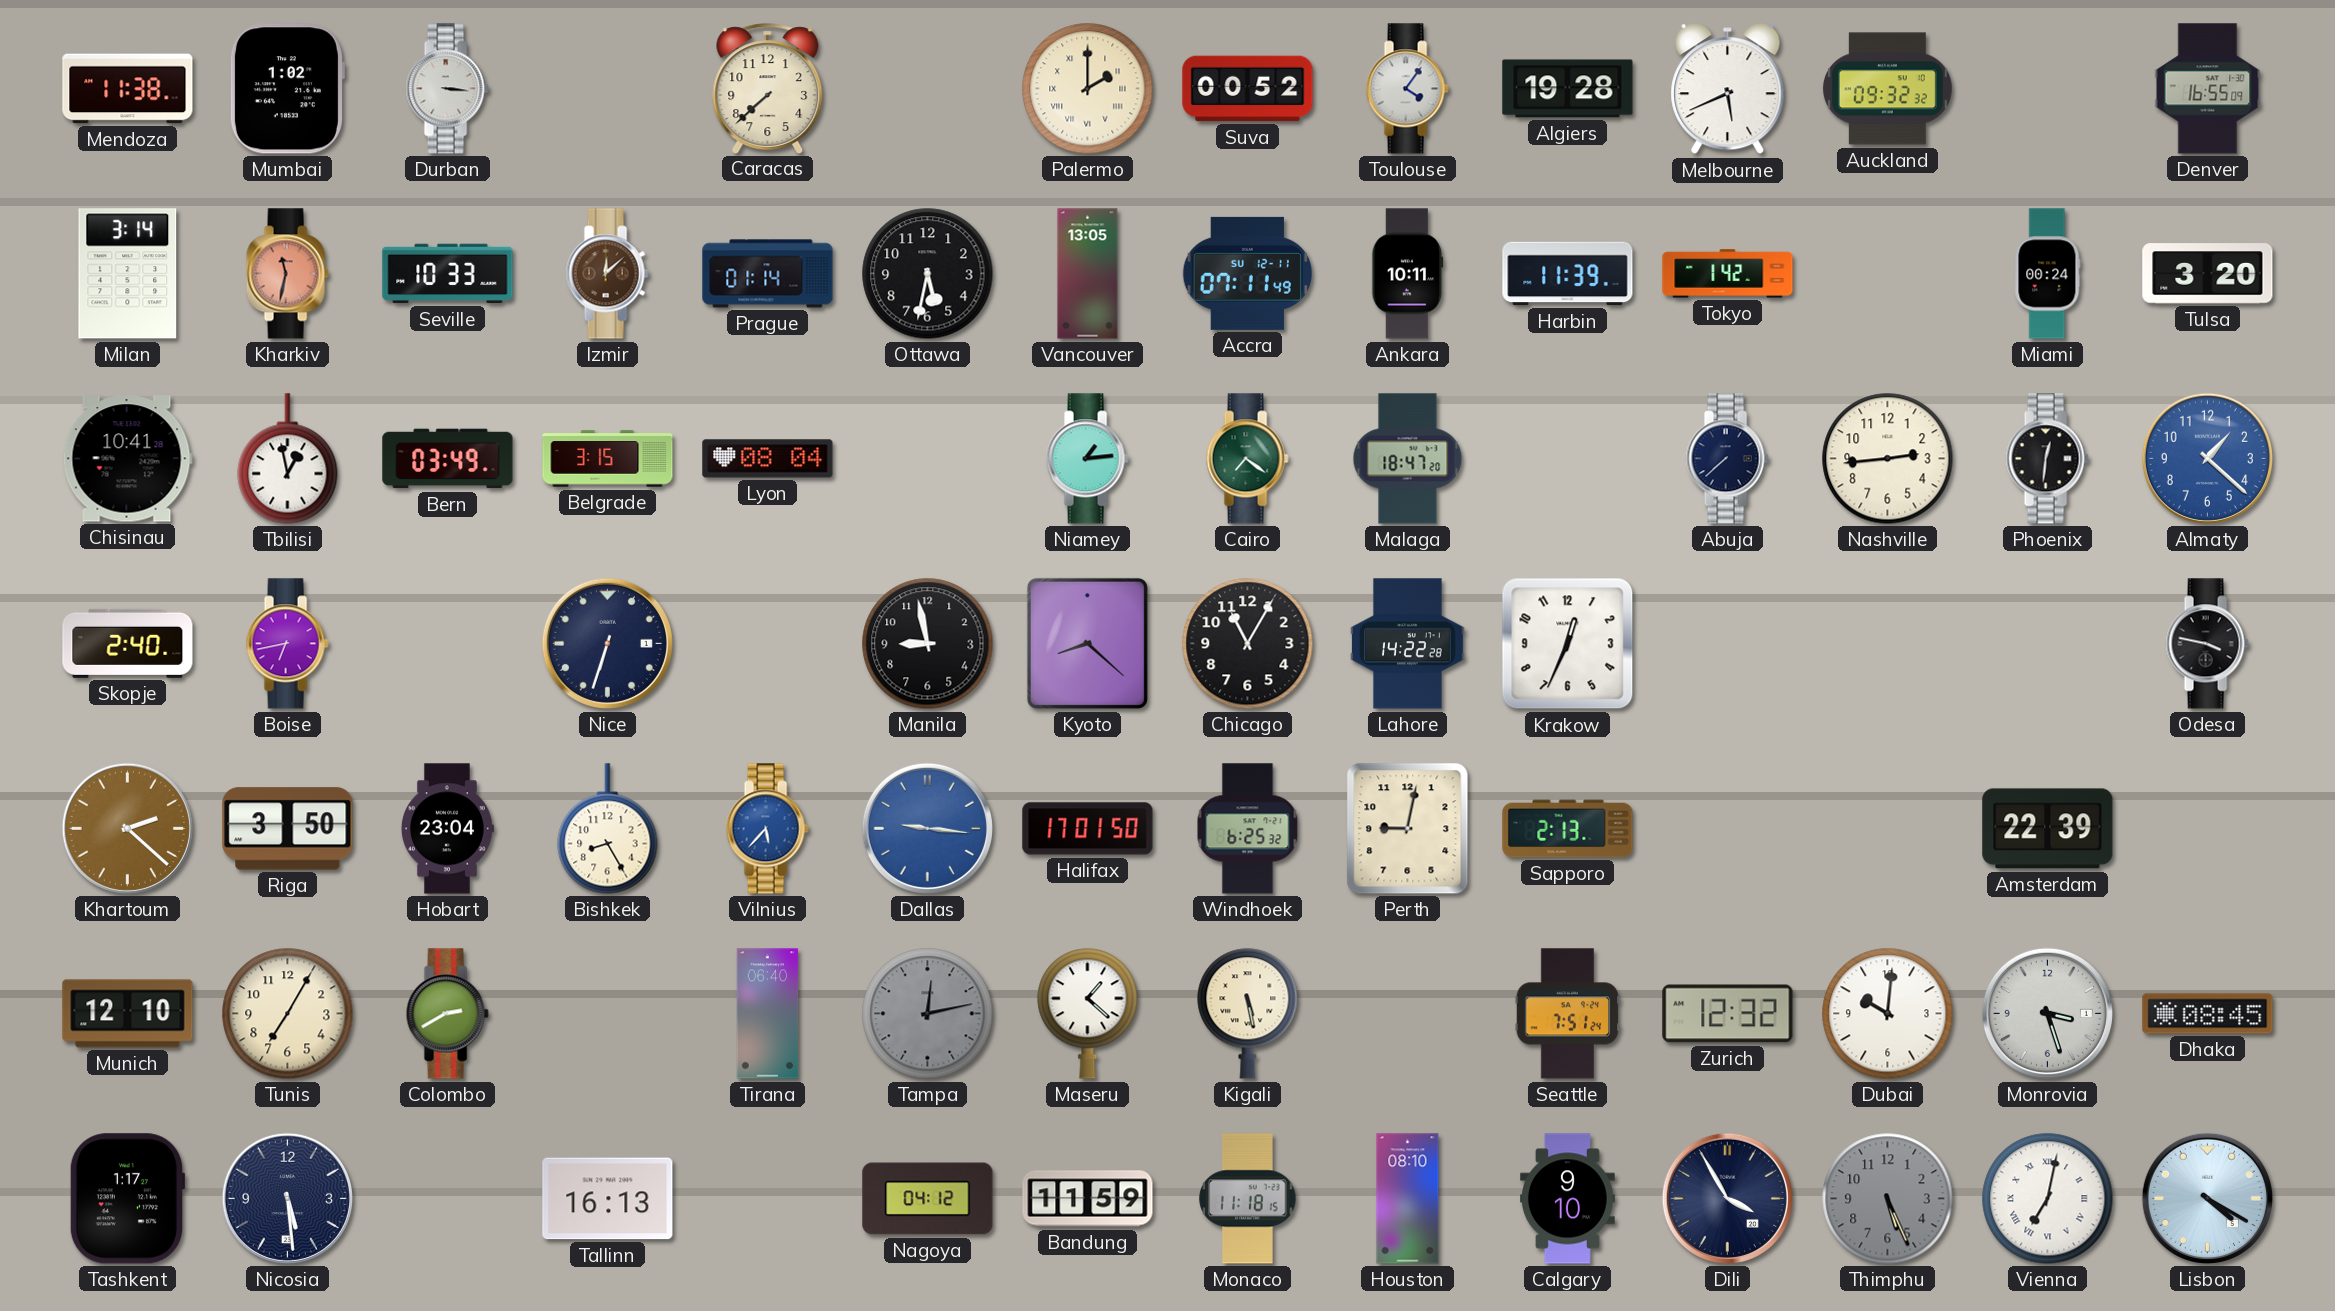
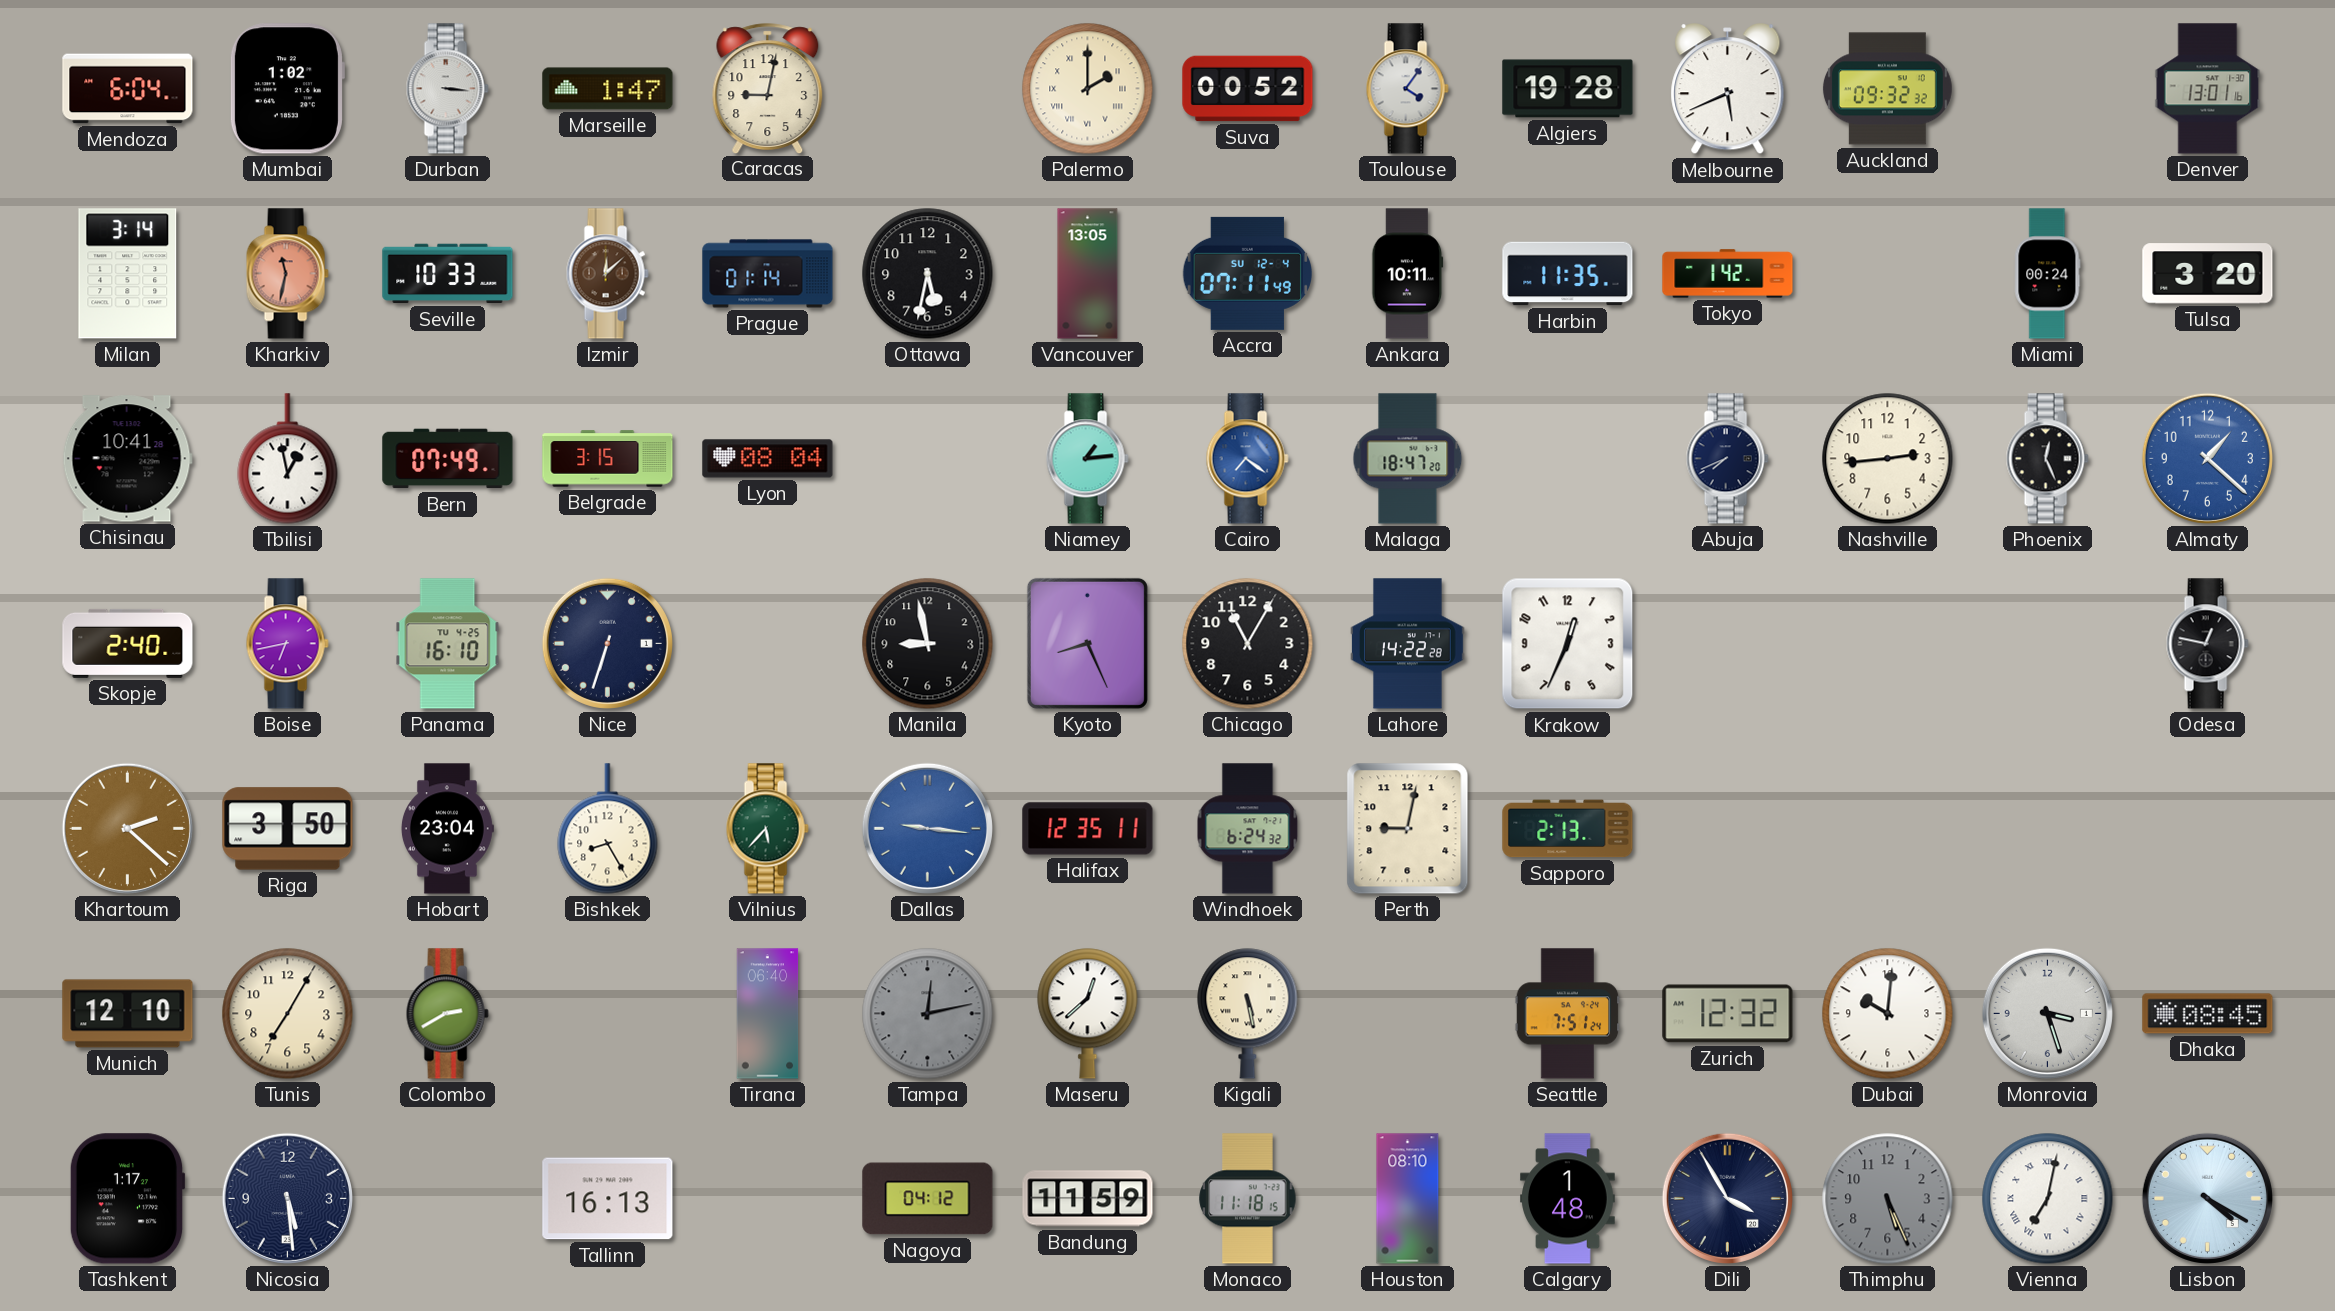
Mendoza: 11:38 -> 6:04
Marseille: none -> 1:47
Caracas: 7:38 -> 9:02
Denver: 16:55 -> 13:01
Accra date: SU 12-11 -> SU 12-4
Harbin: 11:39 -> 11:35
Bern: 03:49 -> 07:49
Cairo dial: green -> blue
Abuja: 7:38 -> 7:41
Phoenix: 12:31 -> 12:26
Panama: none -> 16:10
Kyoto: 8:22 -> 8:26
Odesa: 3:47 -> 12:47
Vilnius dial: blue -> green
Halifax: 17:01 -> 12:35
Windhoek: 6:25 -> 6:24
Amsterdam: 22:39 -> none
Maseru: 1:22 -> 12:38
Calgary: 9:10 -> 1:48
